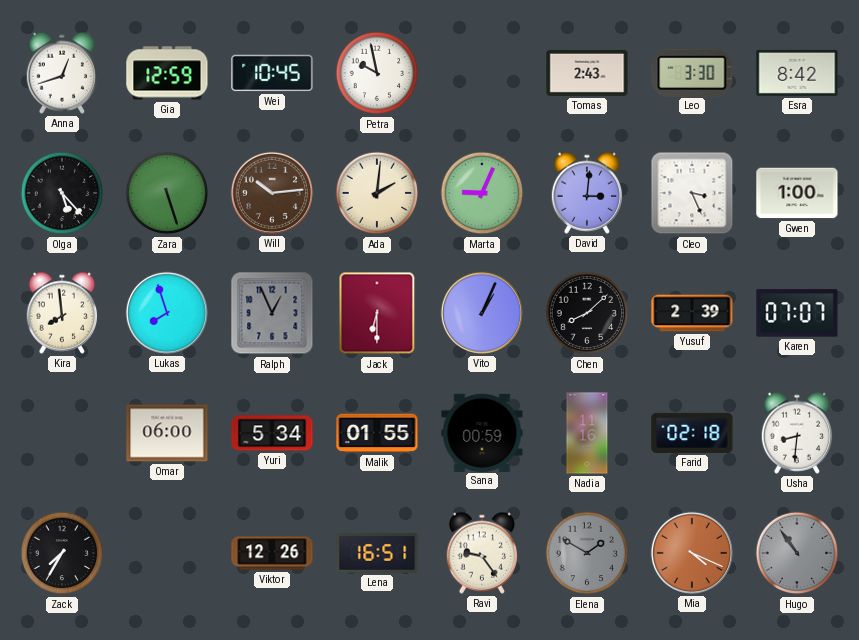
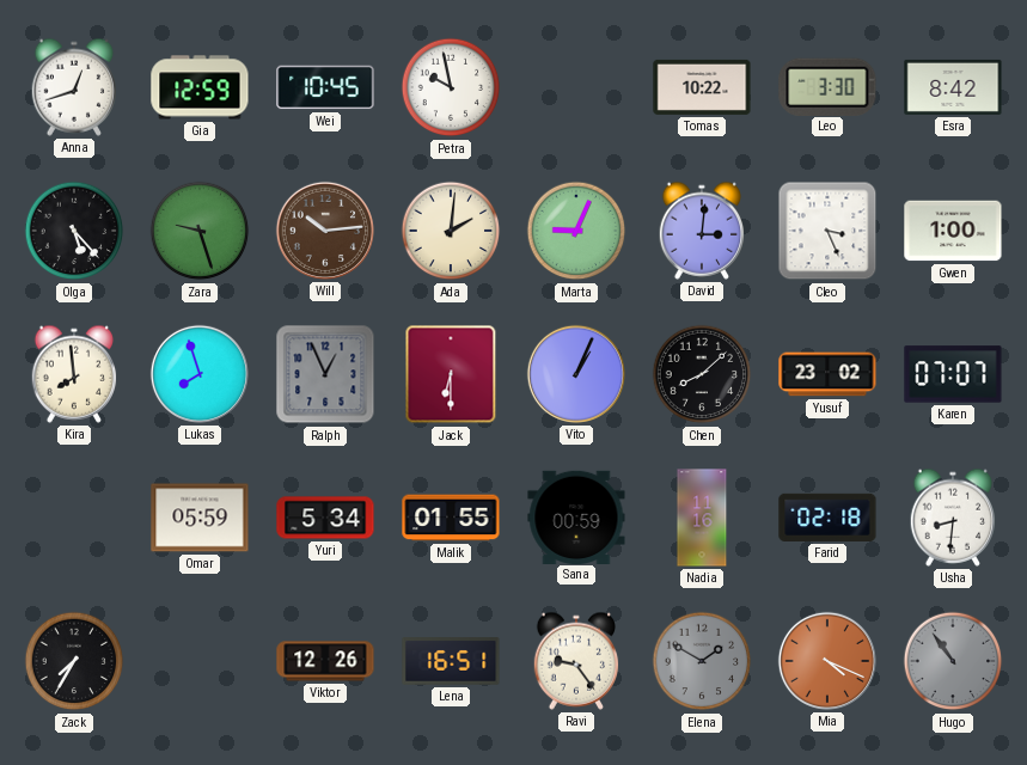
Tomas: 2:43 -> 10:22
Zara: 5:27 -> 9:27
Yusuf: 2:39 -> 23:02
Omar: 06:00 -> 05:59
